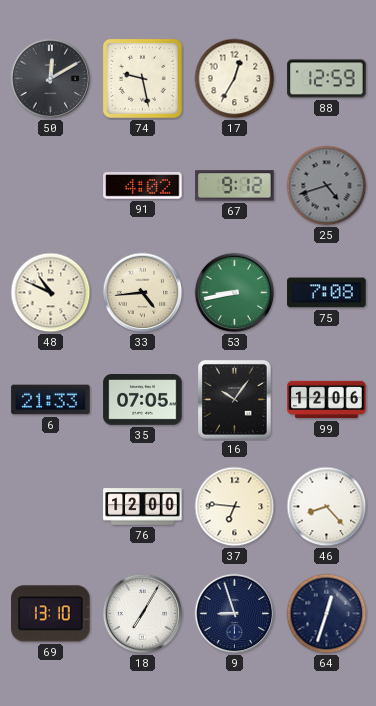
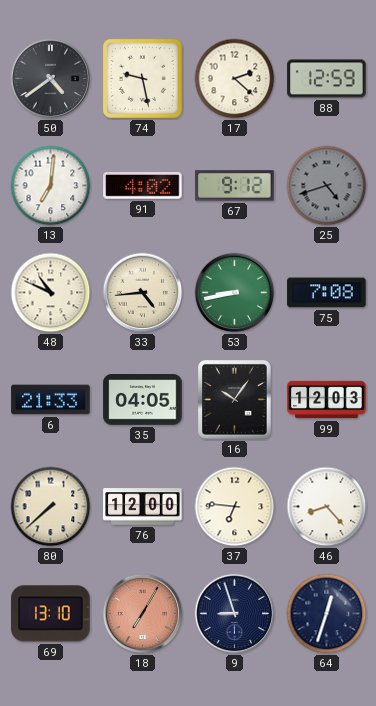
50: 12:10 -> 4:39
17: 12:35 -> 2:22
13: none -> 7:01
35: 07:05 -> 04:05
99: 12:06 -> 12:03
80: none -> 7:38
18 dial: white -> salmon
